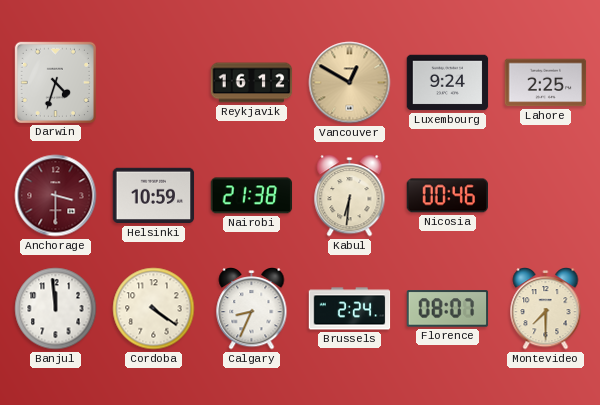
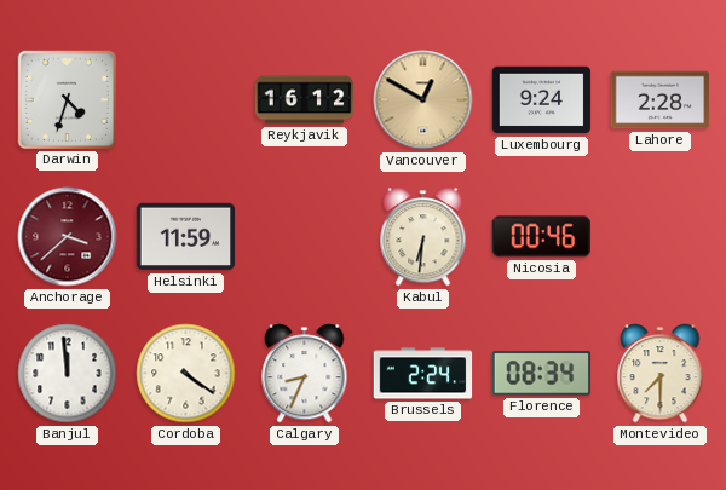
Lahore: 2:25 -> 2:28
Anchorage: 3:30 -> 3:38
Helsinki: 10:59 -> 11:59
Nairobi: 21:38 -> none
Florence: 08:07 -> 08:34
